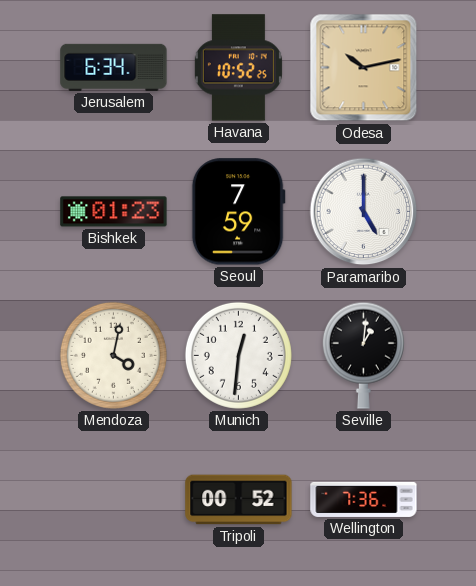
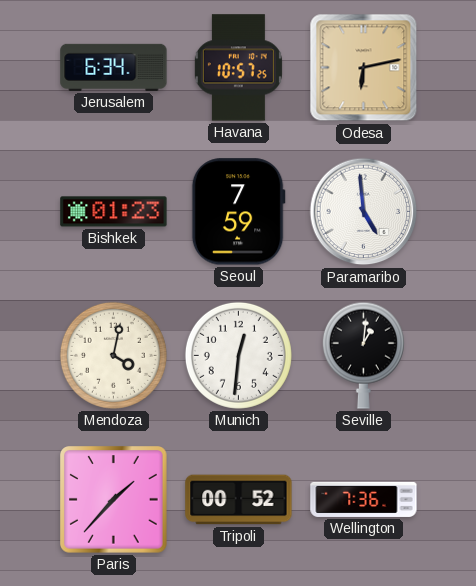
Havana: 10:52 -> 10:57
Odesa: 10:13 -> 6:13
Paramaribo: 5:00 -> 4:59
Paris: none -> 1:37
